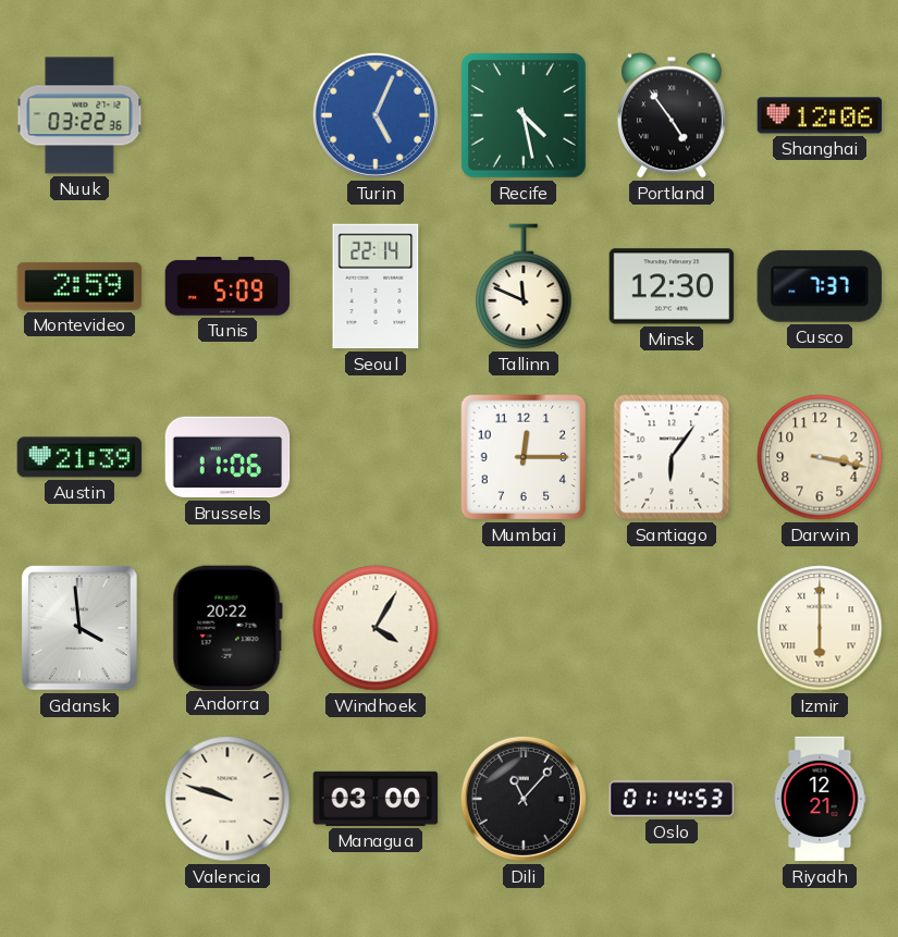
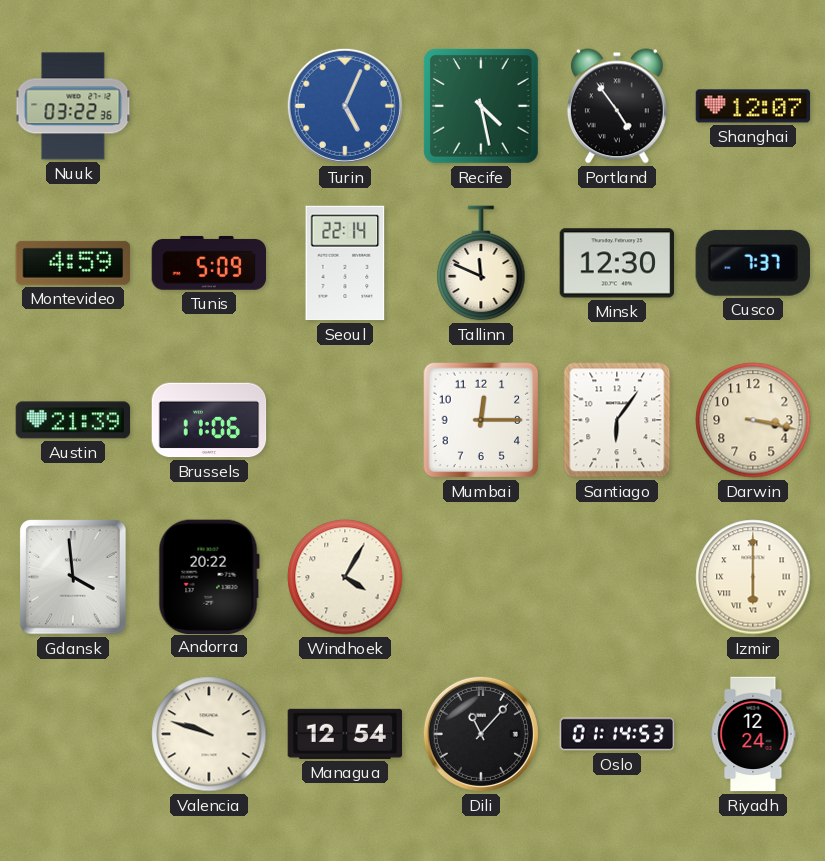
Shanghai: 12:06 -> 12:07
Montevideo: 2:59 -> 4:59
Managua: 03:00 -> 12:54
Riyadh: 12:21 -> 12:24
